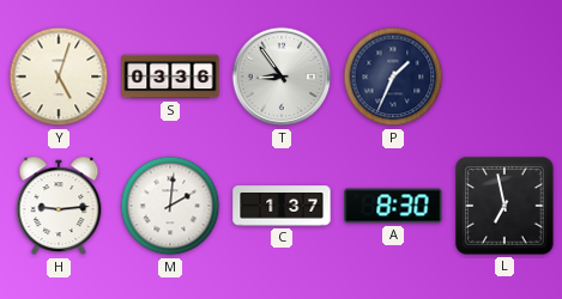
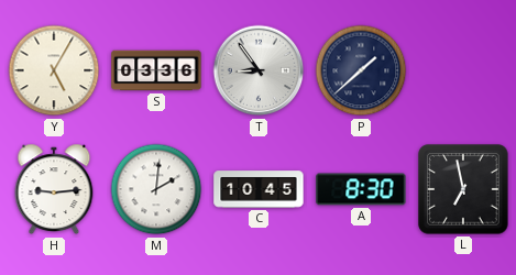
Y: 5:03 -> 5:05
P: 1:34 -> 1:38
C: 1:37 -> 10:45
